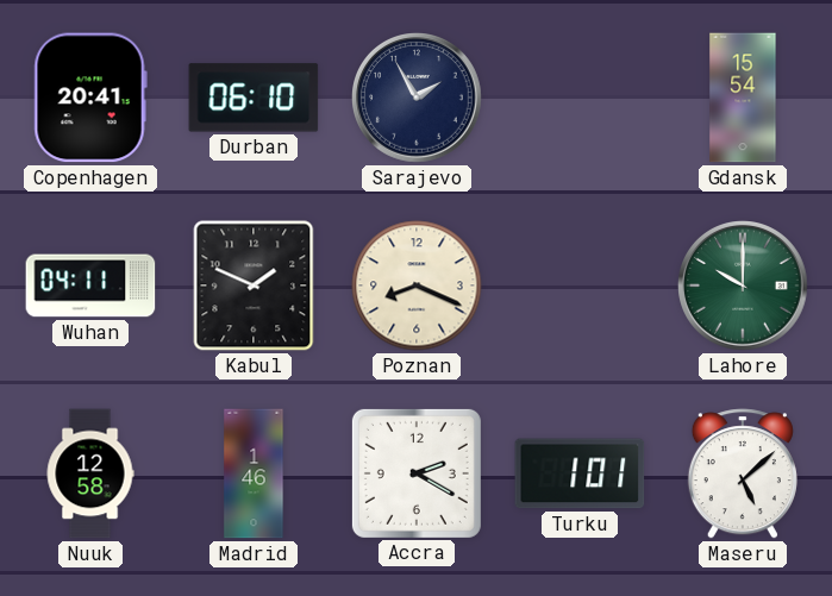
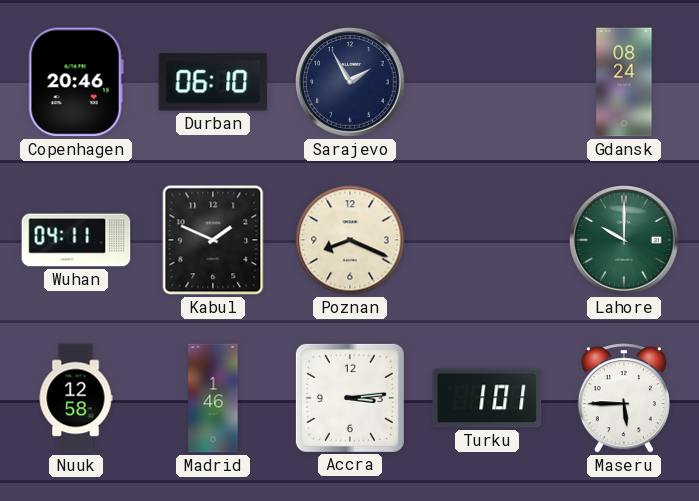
Copenhagen: 20:41 -> 20:46
Gdansk: 15:54 -> 08:24
Accra: 2:20 -> 3:14
Maseru: 5:08 -> 5:45
